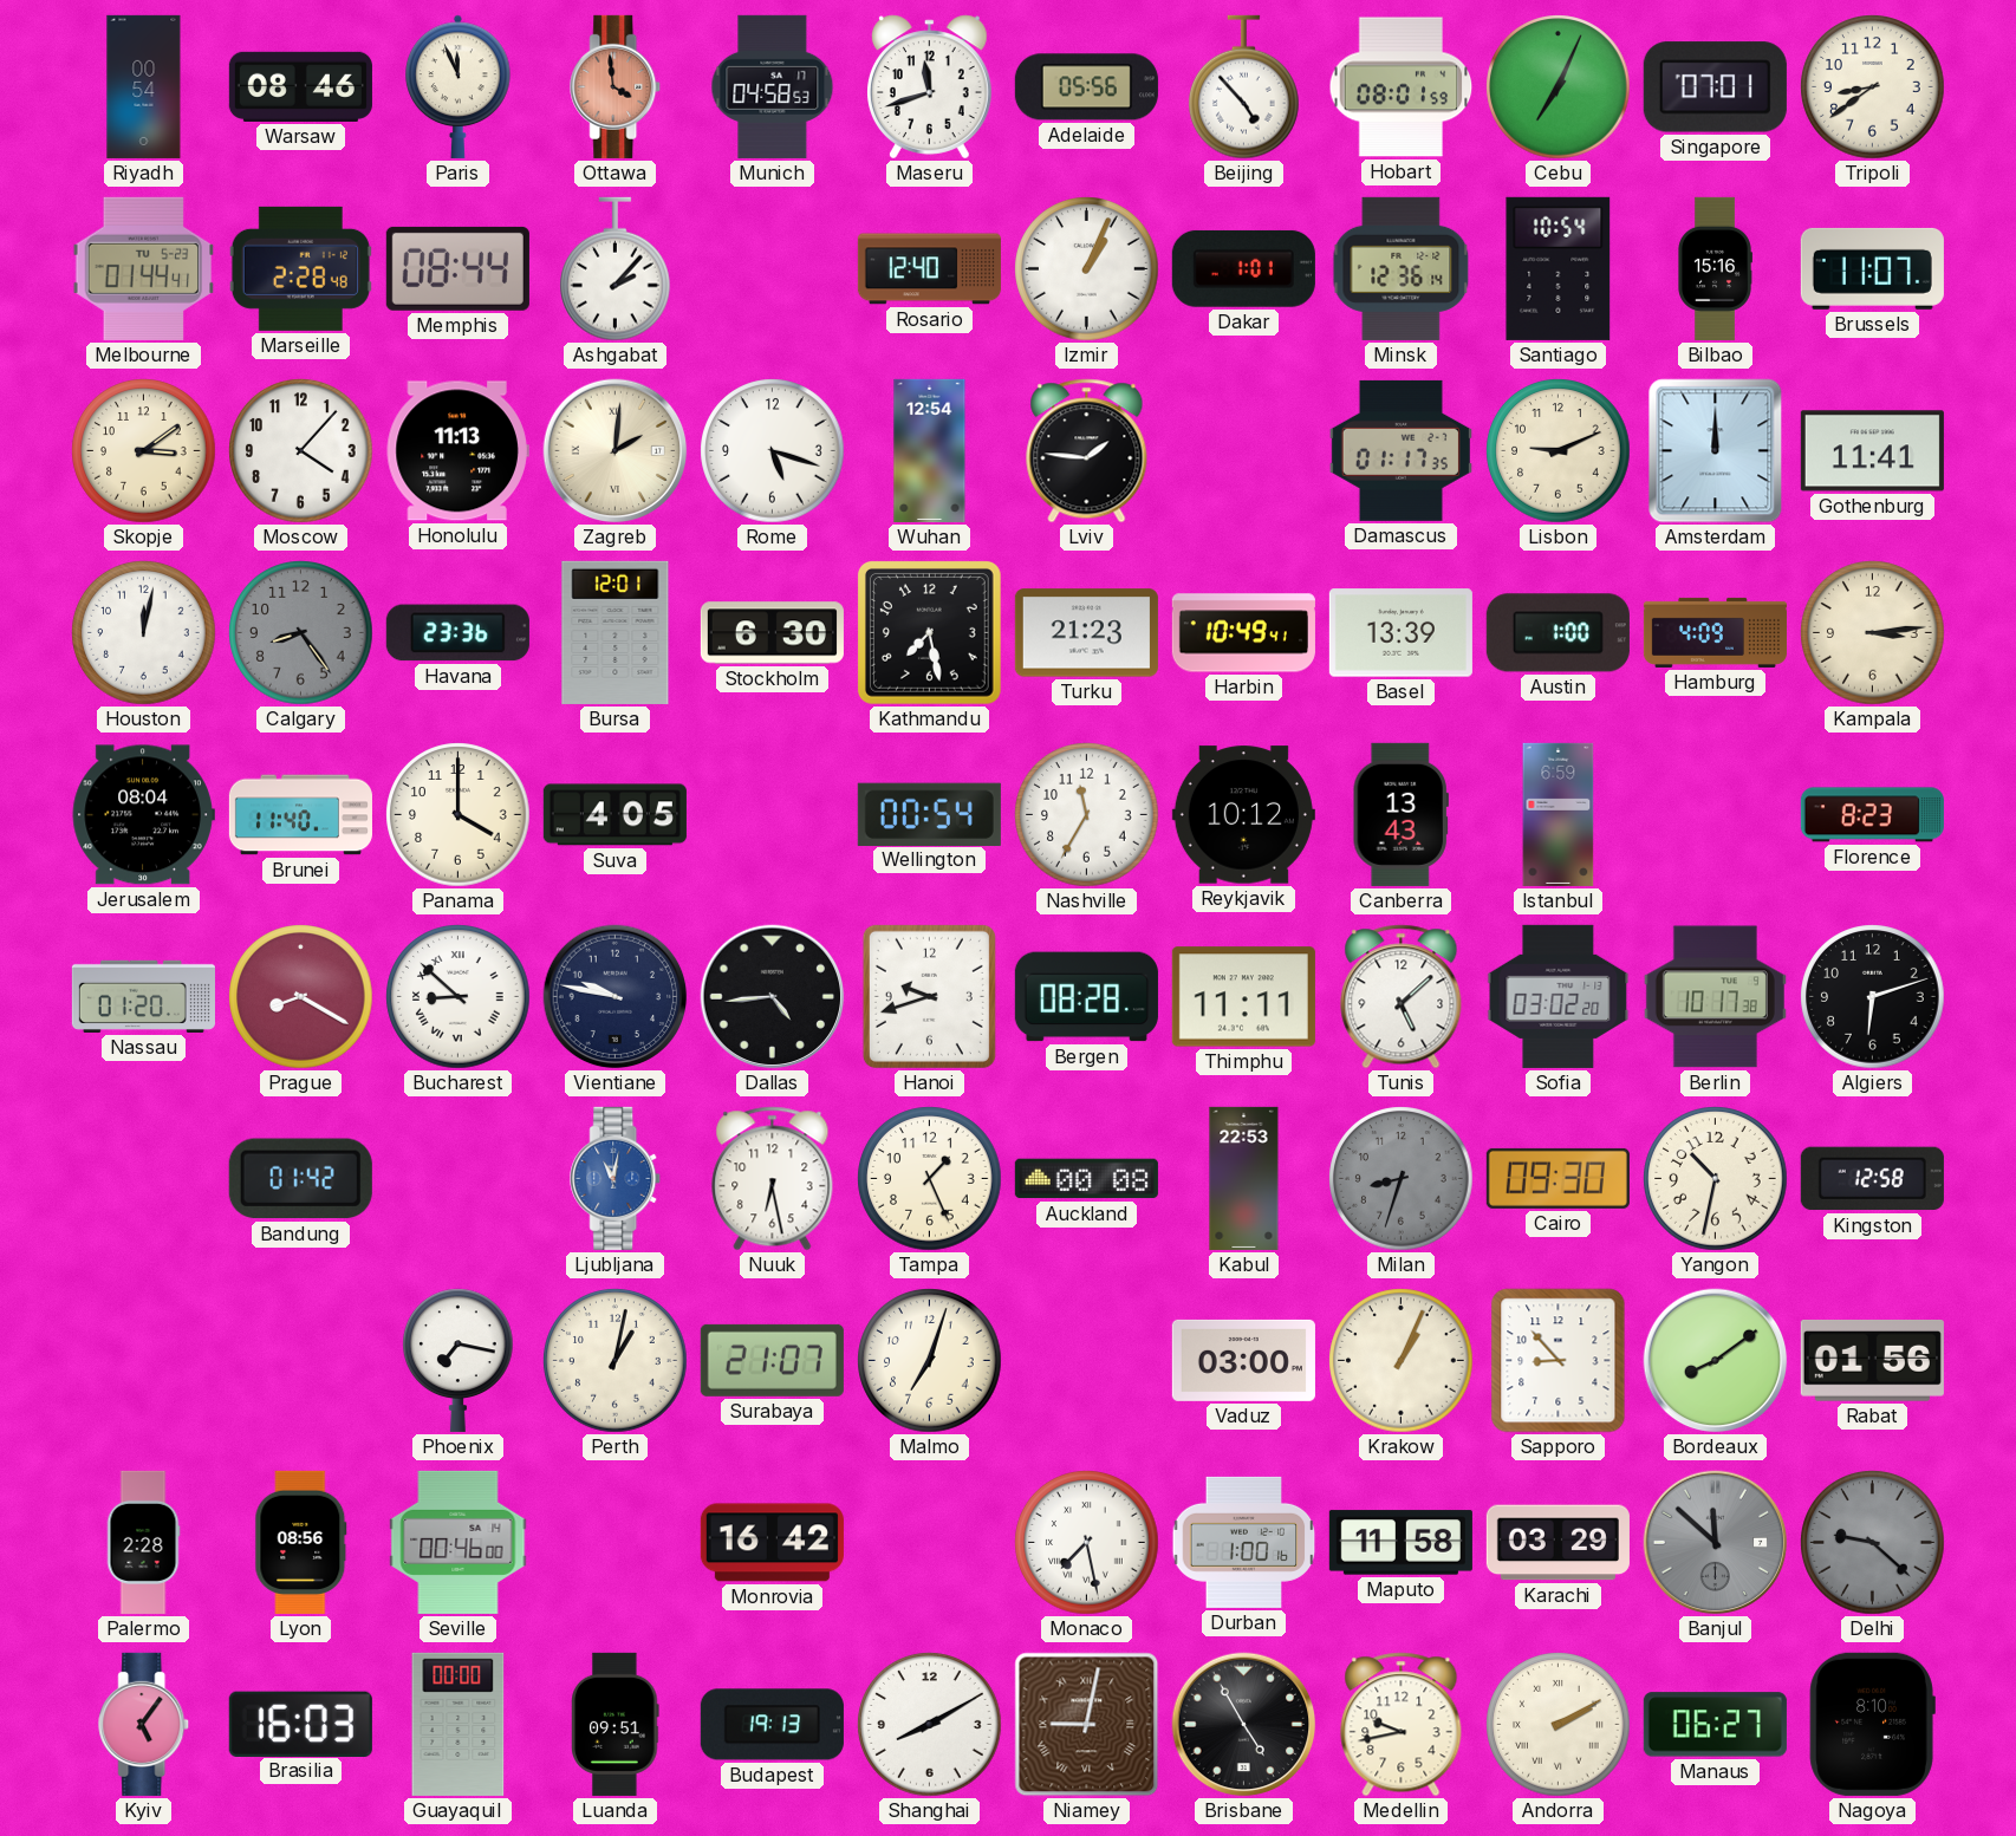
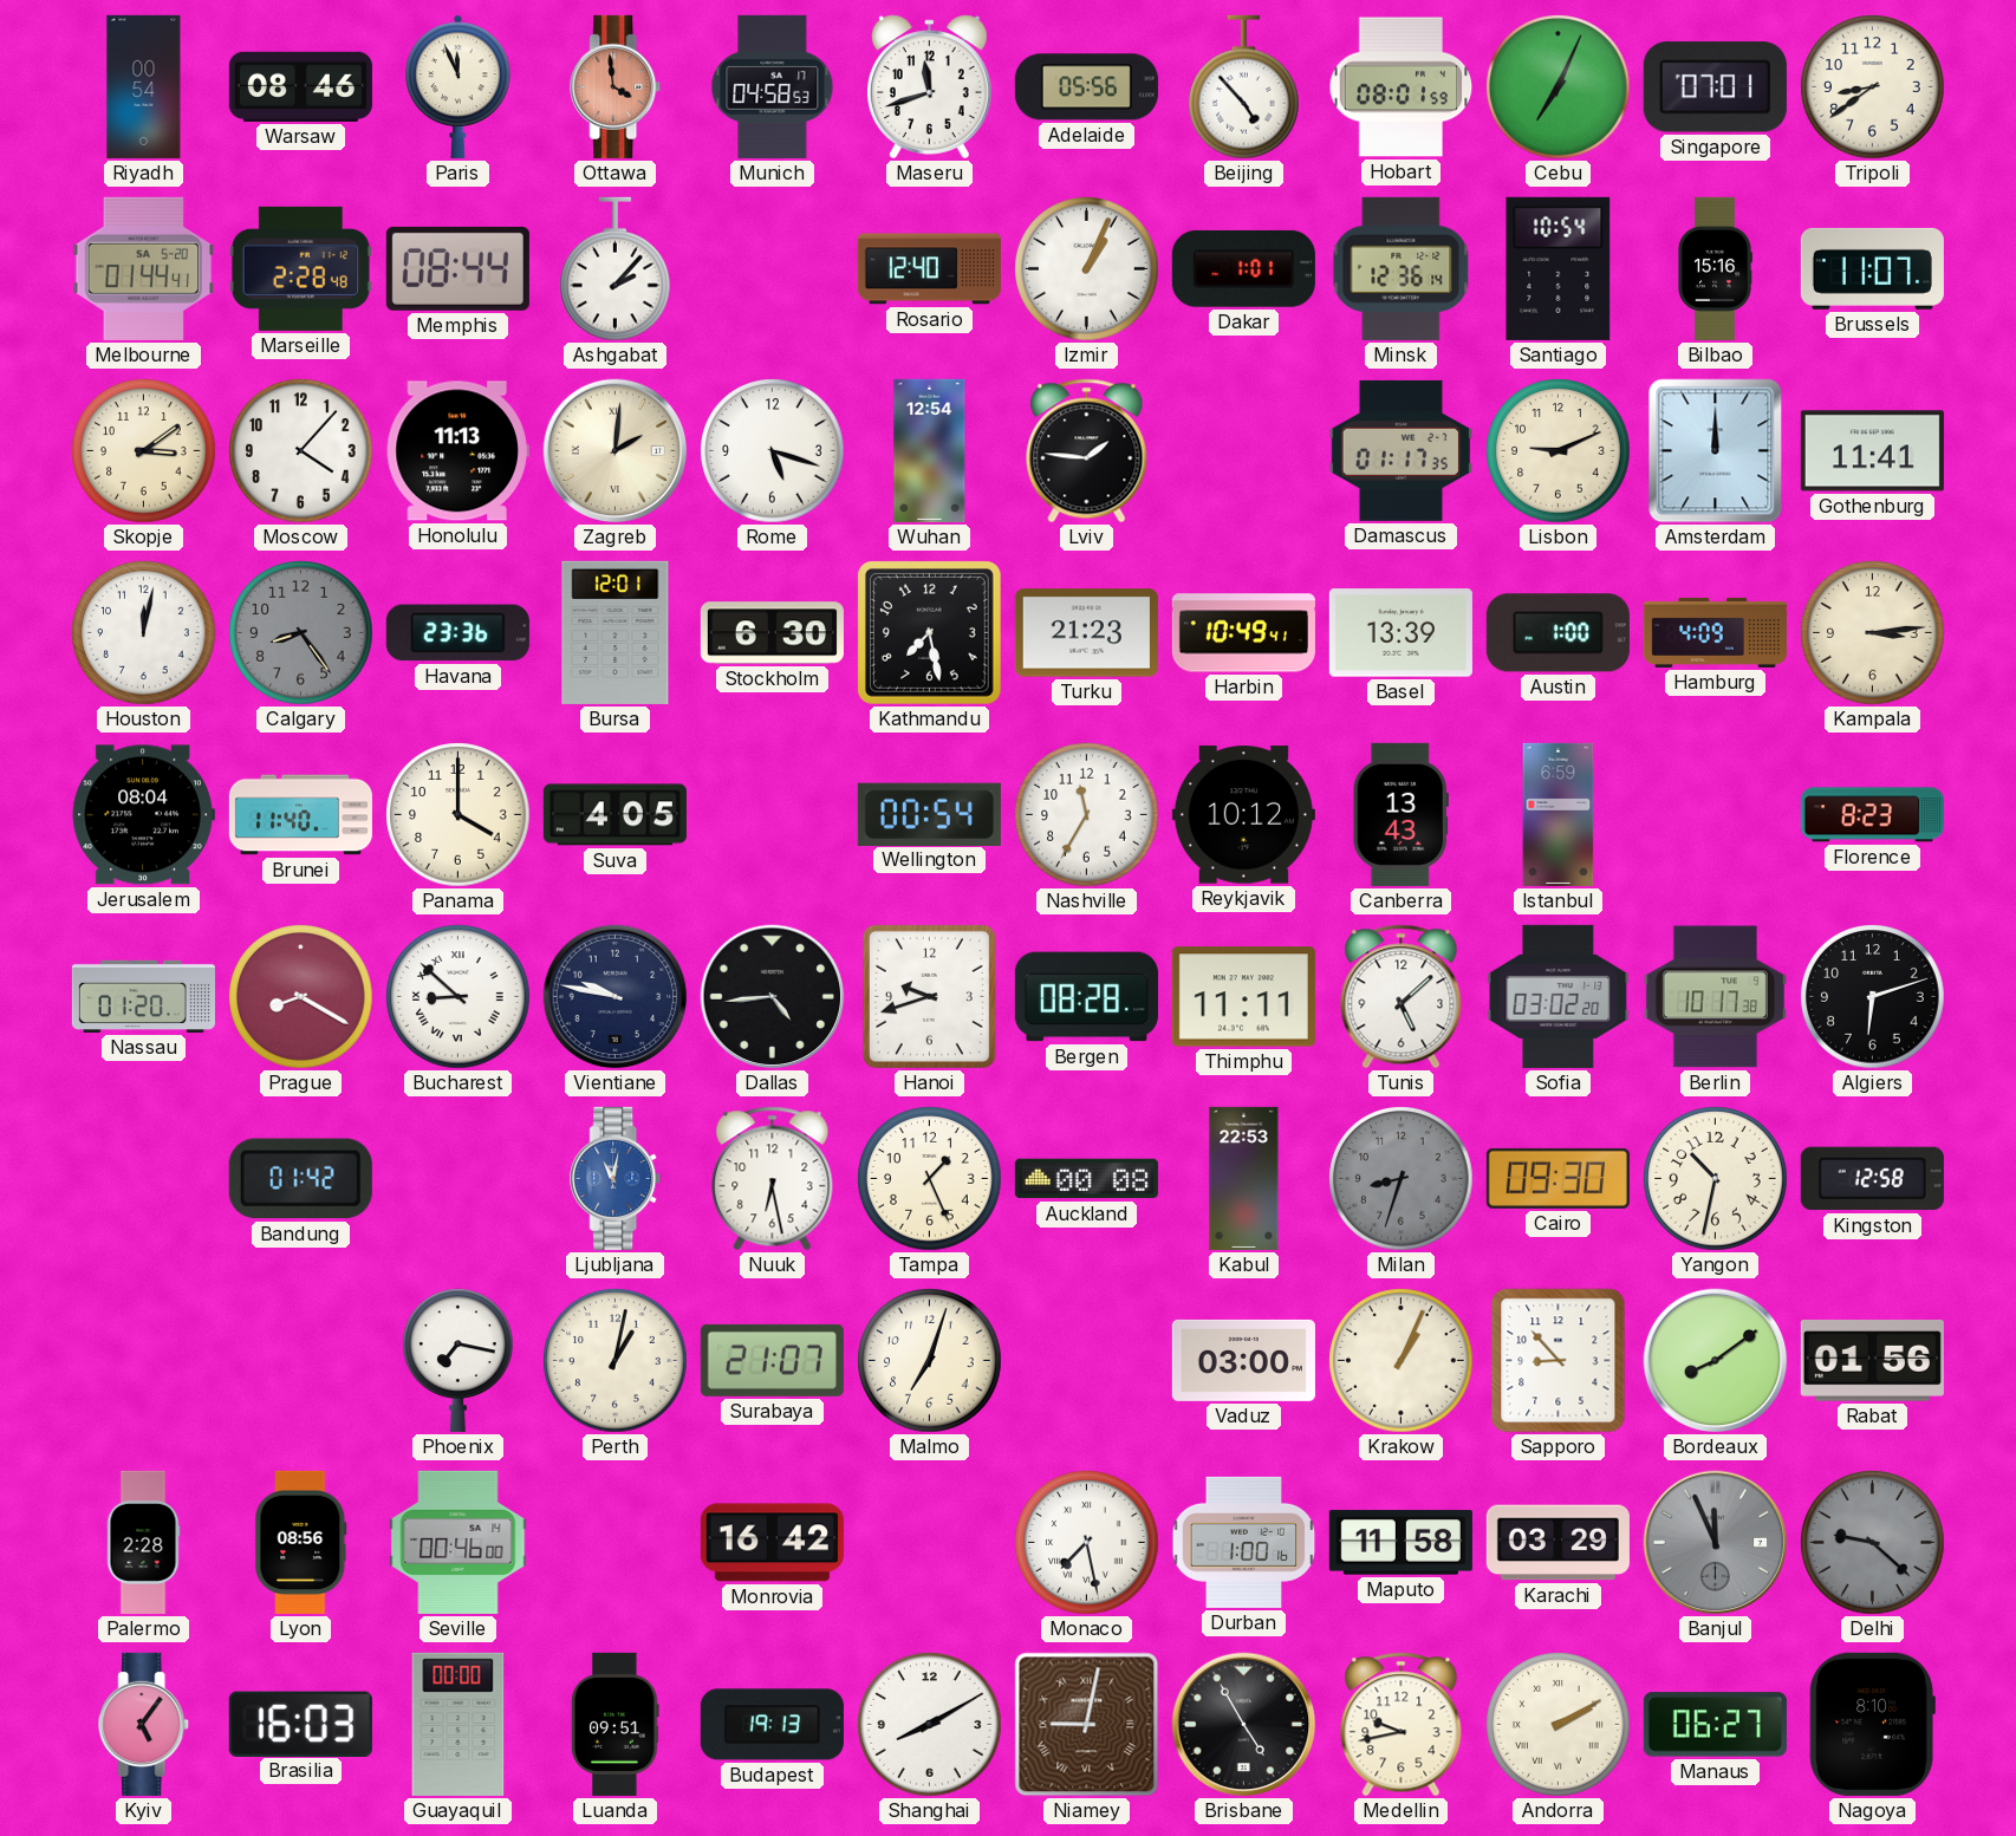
Melbourne date: TU 5-23 -> SA 5-20
Banjul: 11:52 -> 11:56
